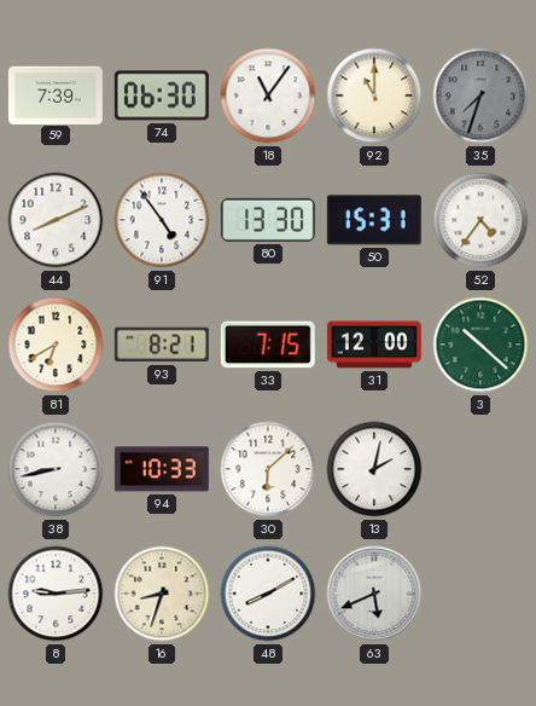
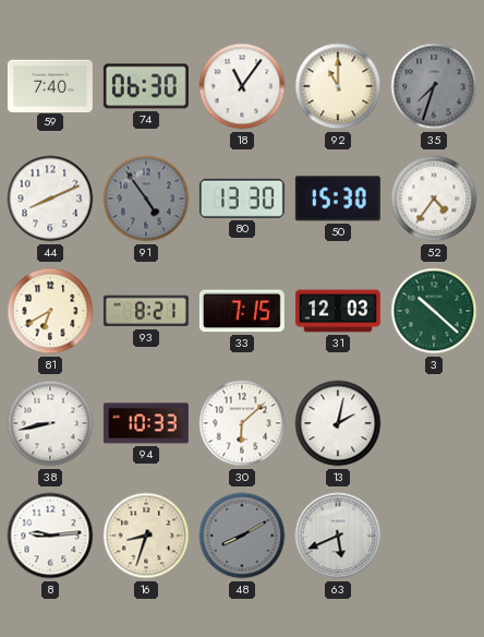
59: 7:39 -> 7:40
91 dial: white -> grey
50: 15:31 -> 15:30
31: 12:00 -> 12:03
48 dial: white -> grey
